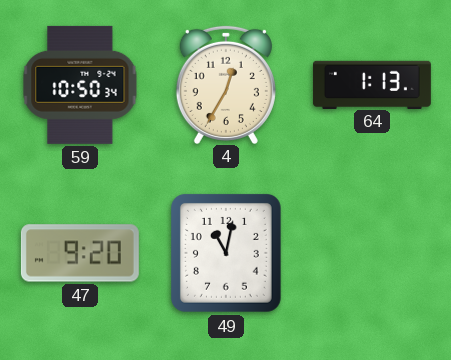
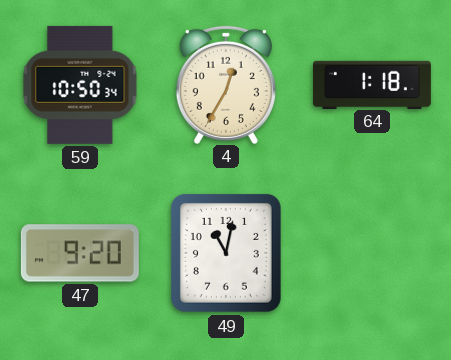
64: 1:13 -> 1:18
